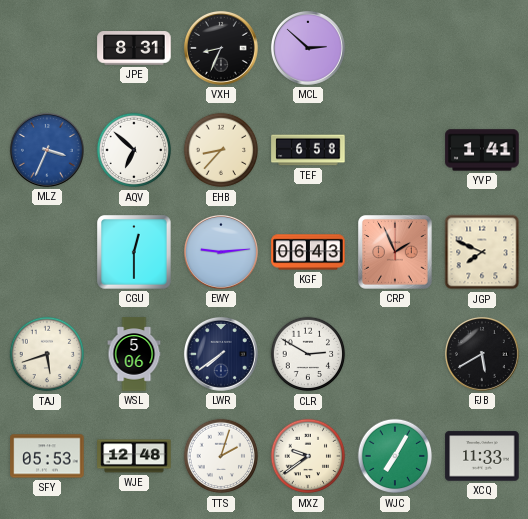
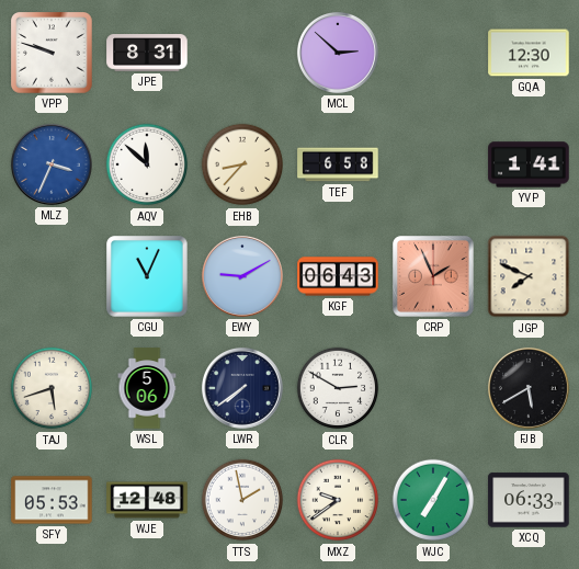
VPP: none -> 9:48
VXH: 8:34 -> none
GQA: none -> 12:30
AQV: 6:52 -> 11:52
CGU: 12:30 -> 11:04
EWY: 9:14 -> 9:10
TTS: 2:03 -> 1:58
XCQ: 11:33 -> 06:33
